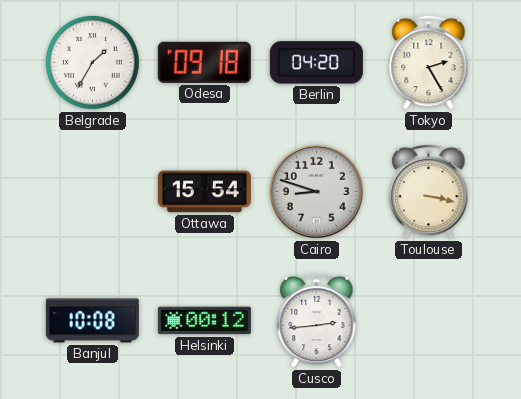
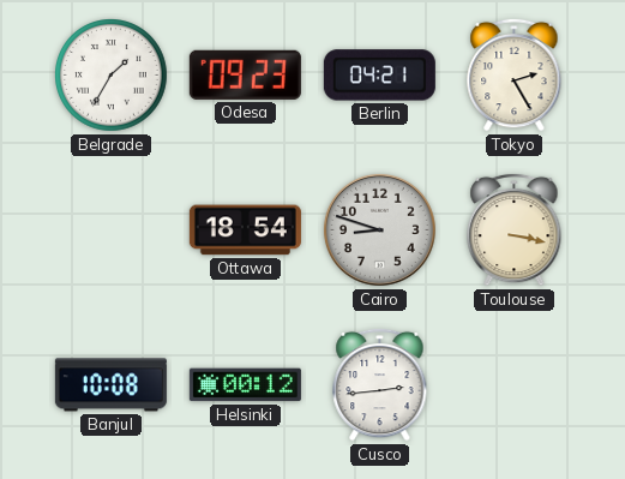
Odesa: 09:18 -> 09:23
Berlin: 04:20 -> 04:21
Ottawa: 15:54 -> 18:54
